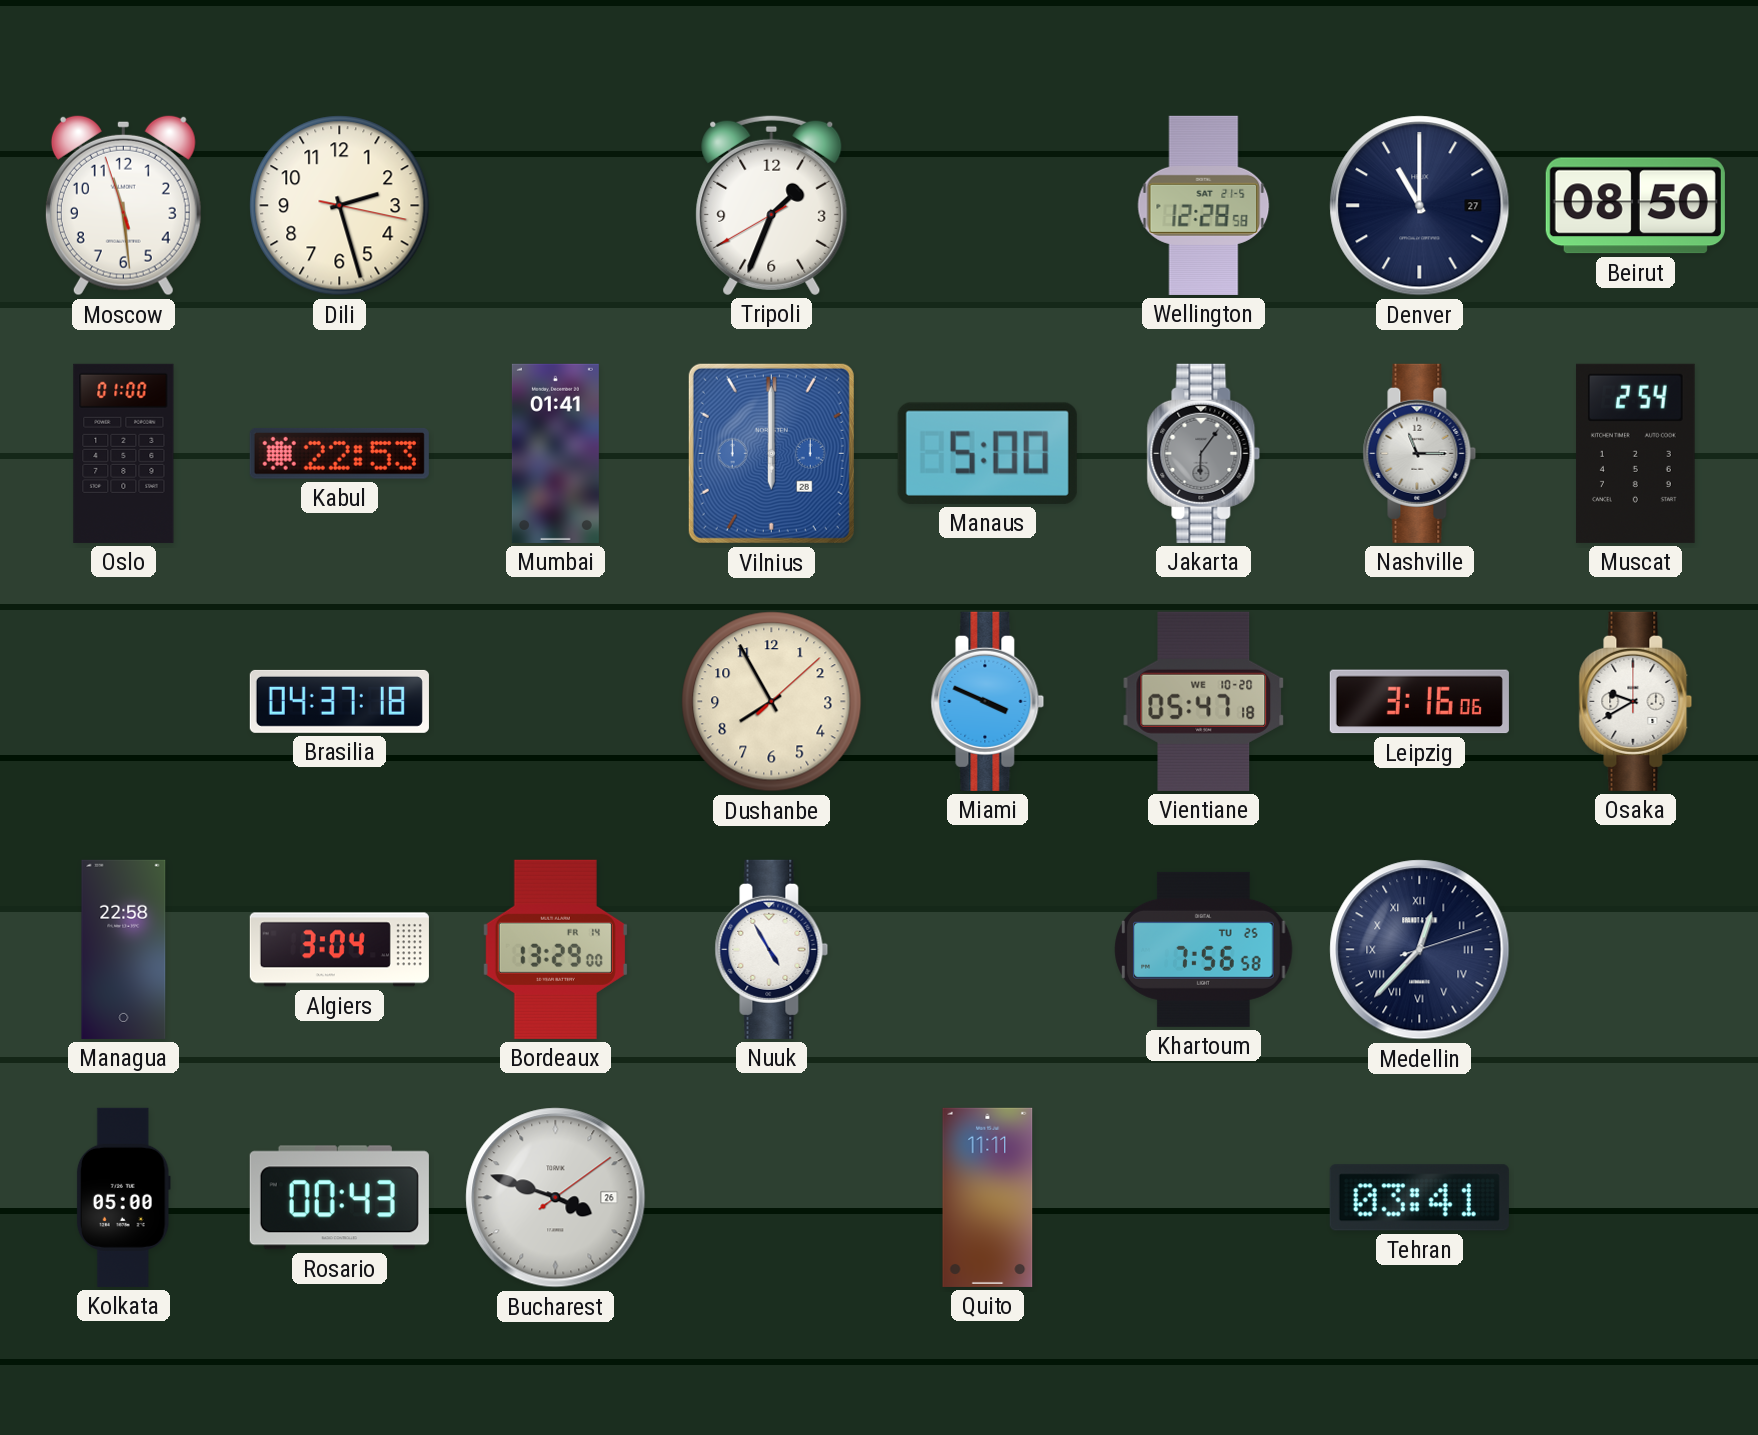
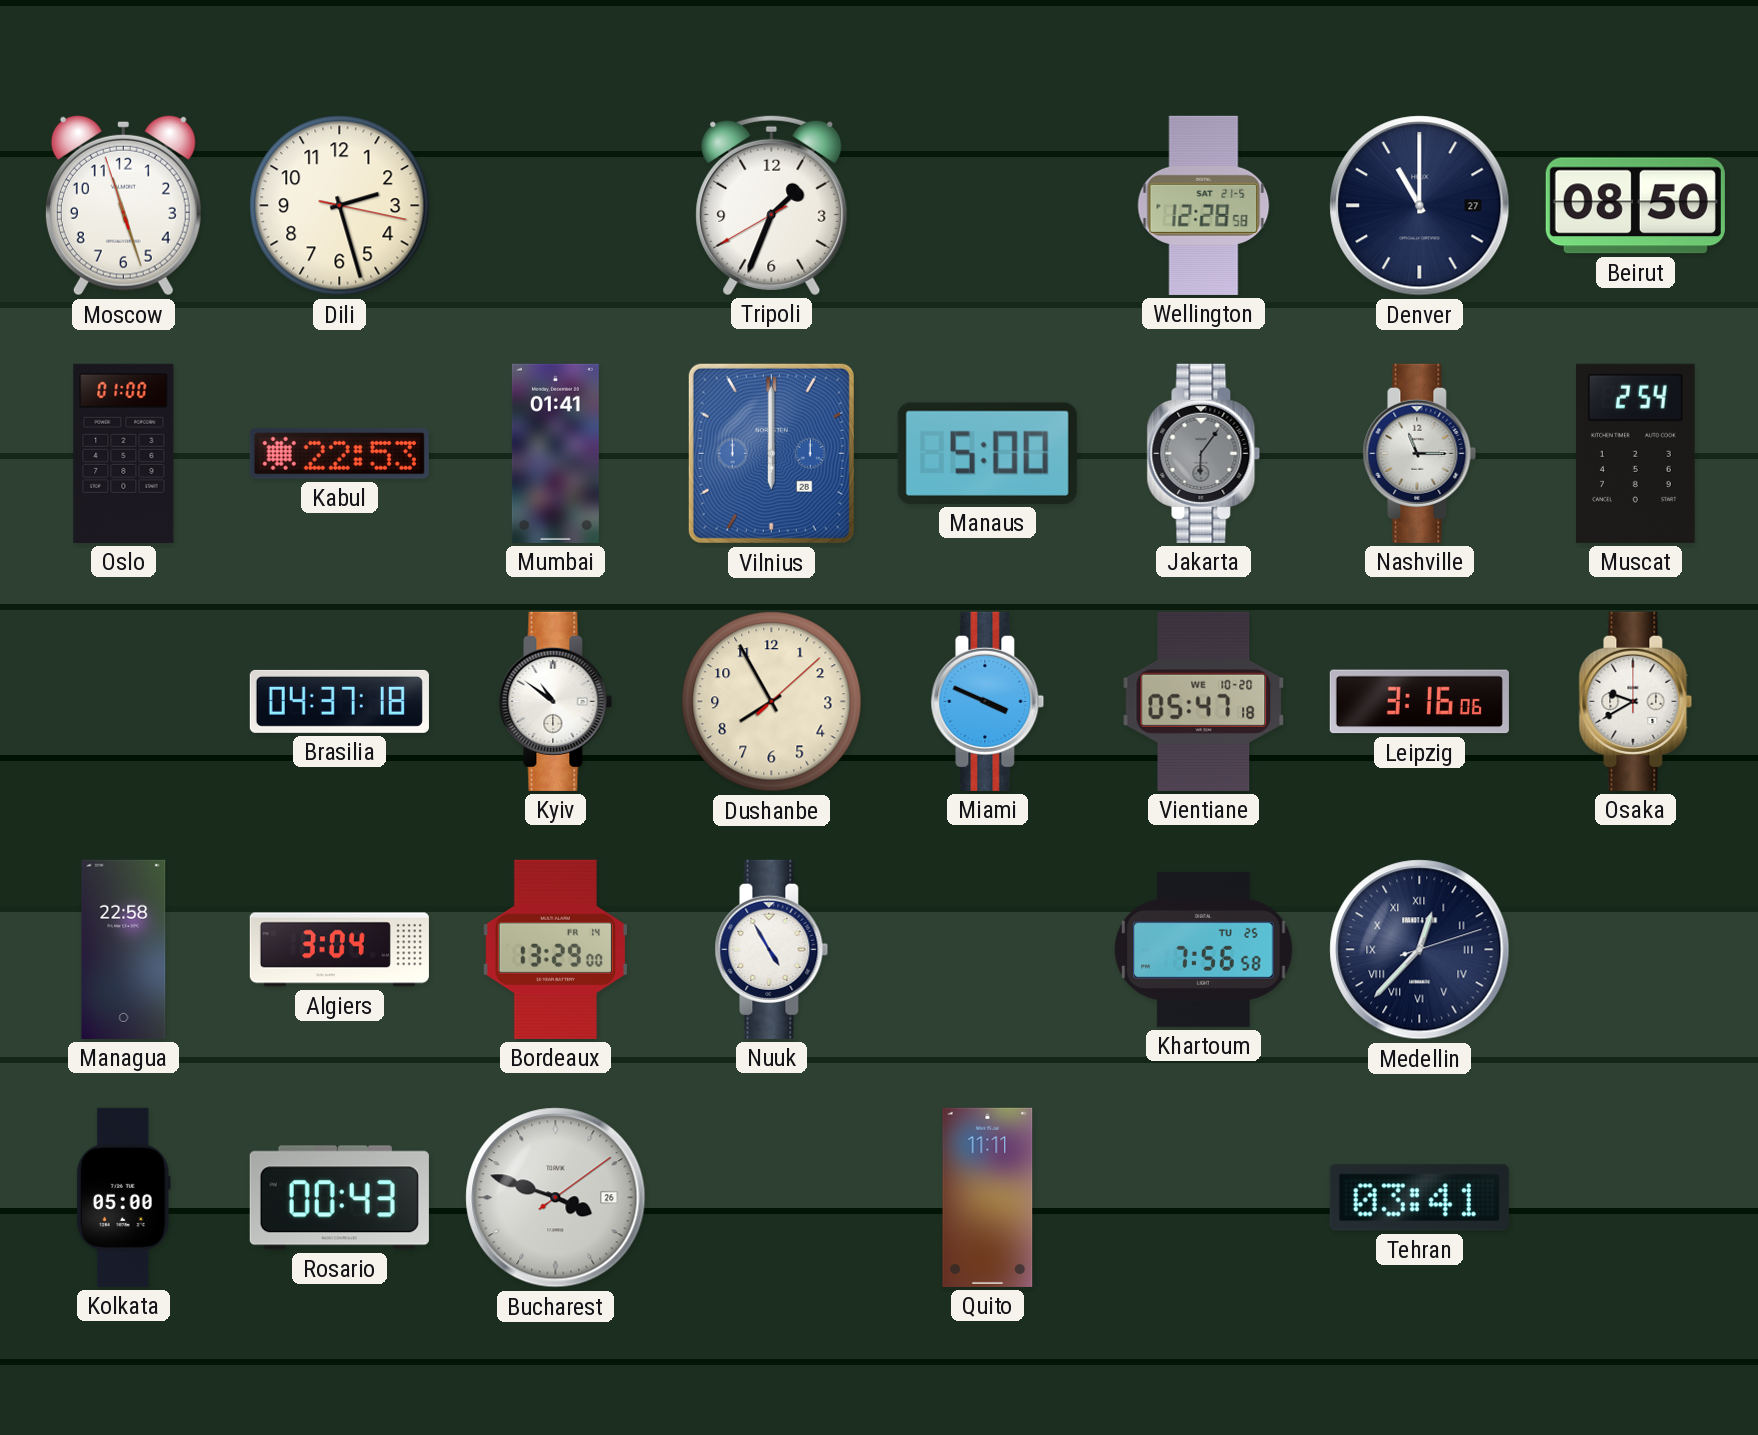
Moscow: 11:28 -> 11:26
Kyiv: none -> 10:51
